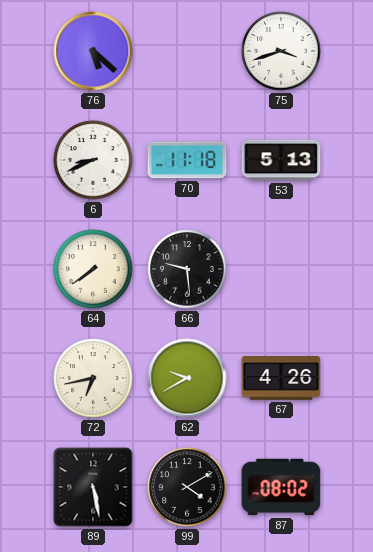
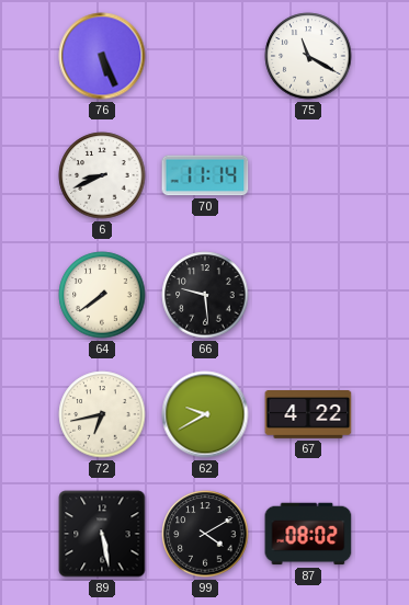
76: 5:22 -> 5:26
75: 3:42 -> 11:20
70: 11:18 -> 11:14
53: 5:13 -> none
67: 4:26 -> 4:22
